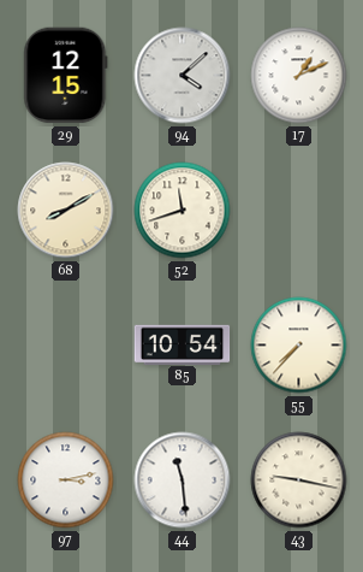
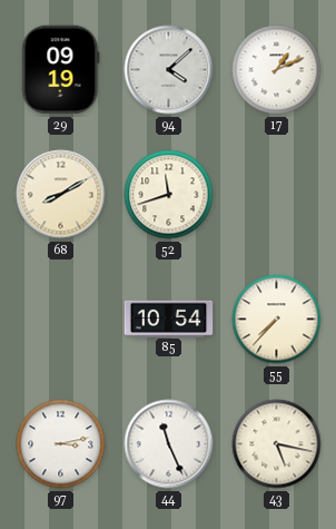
29: 12:15 -> 09:19
44: 11:29 -> 11:26
43: 9:17 -> 5:17
